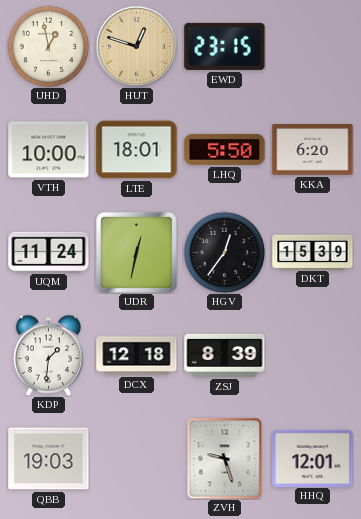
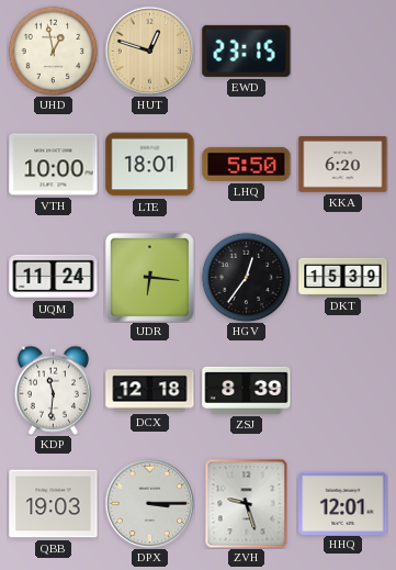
UDR: 12:32 -> 6:16
KDP: 1:31 -> 11:31
DPX: none -> 3:15
